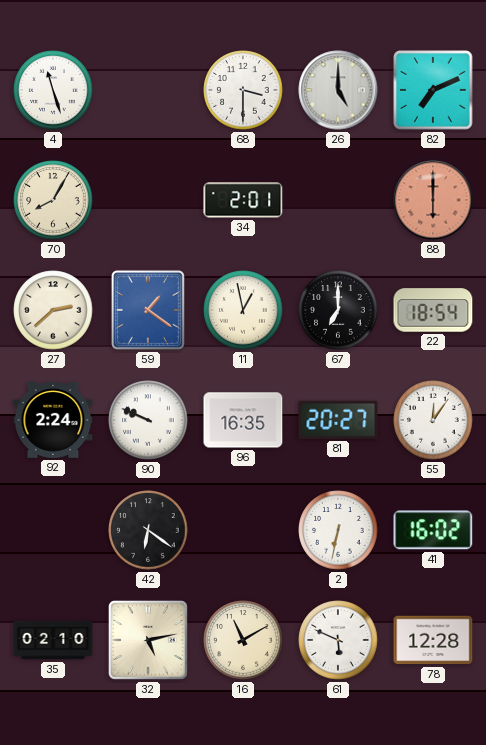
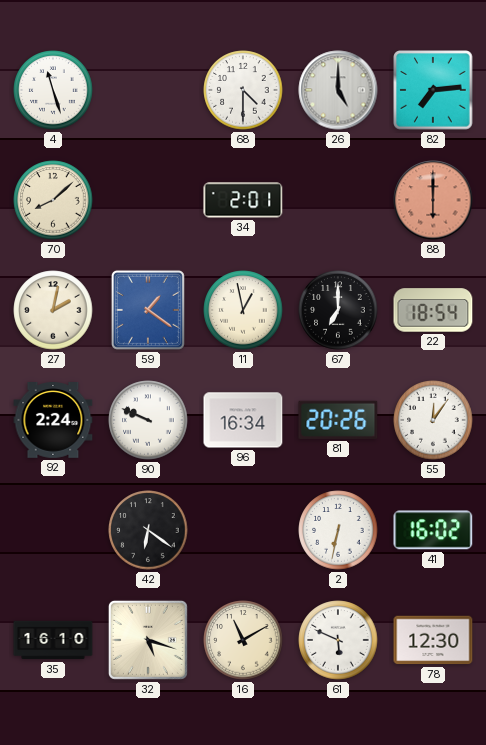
68: 3:30 -> 4:30
82: 7:11 -> 7:14
70: 8:05 -> 8:08
27: 2:38 -> 2:02
96: 16:35 -> 16:34
81: 20:27 -> 20:26
35: 02:10 -> 16:10
32: 5:13 -> 5:18
78: 12:28 -> 12:30
